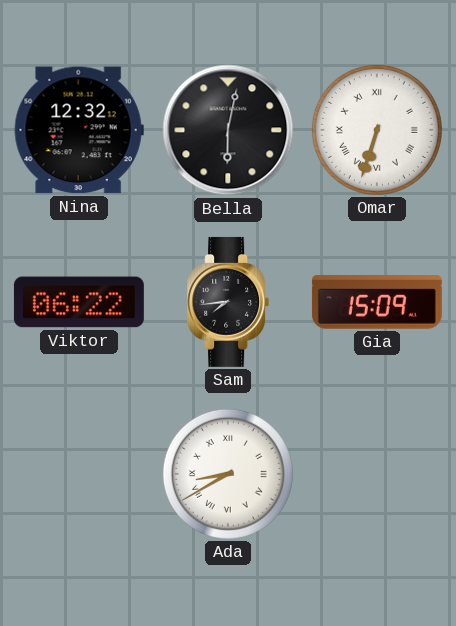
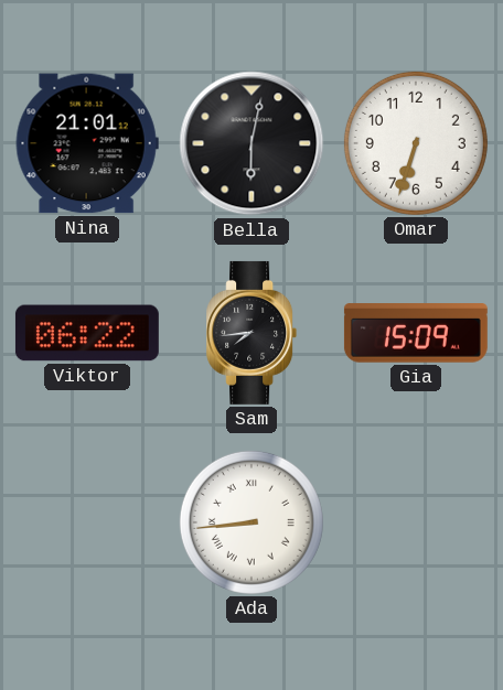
Nina: 12:32 -> 21:01
Omar numerals: Roman -> Arabic
Ada: 8:40 -> 8:44
